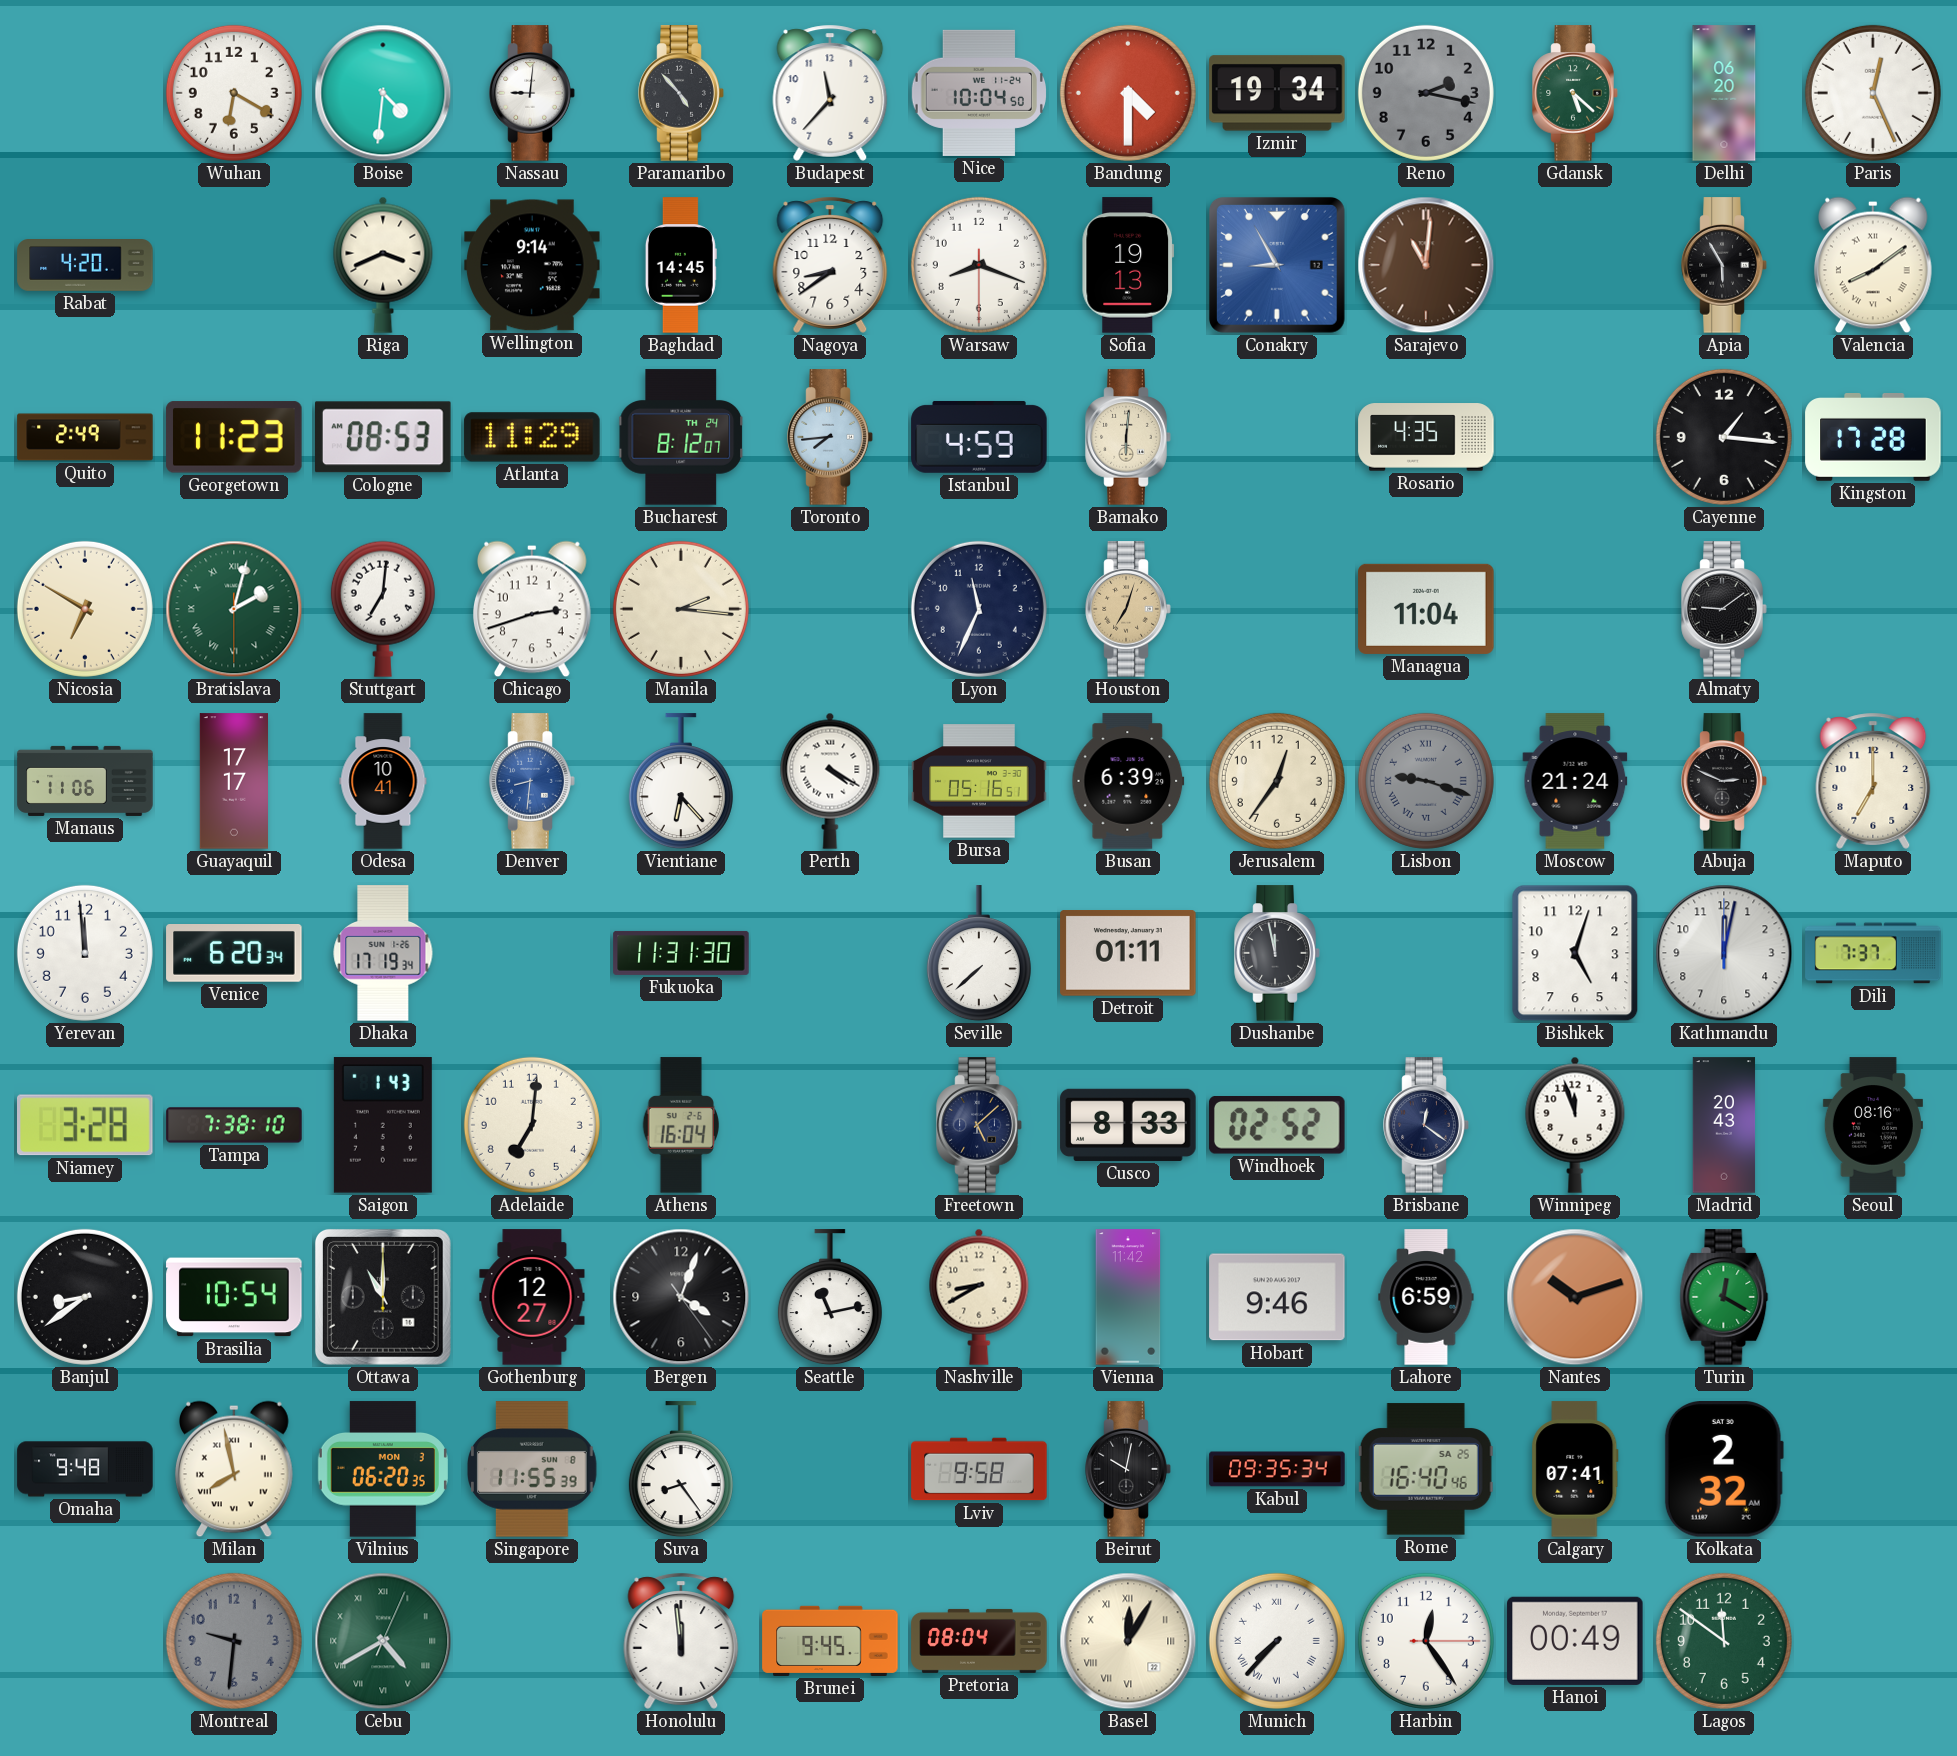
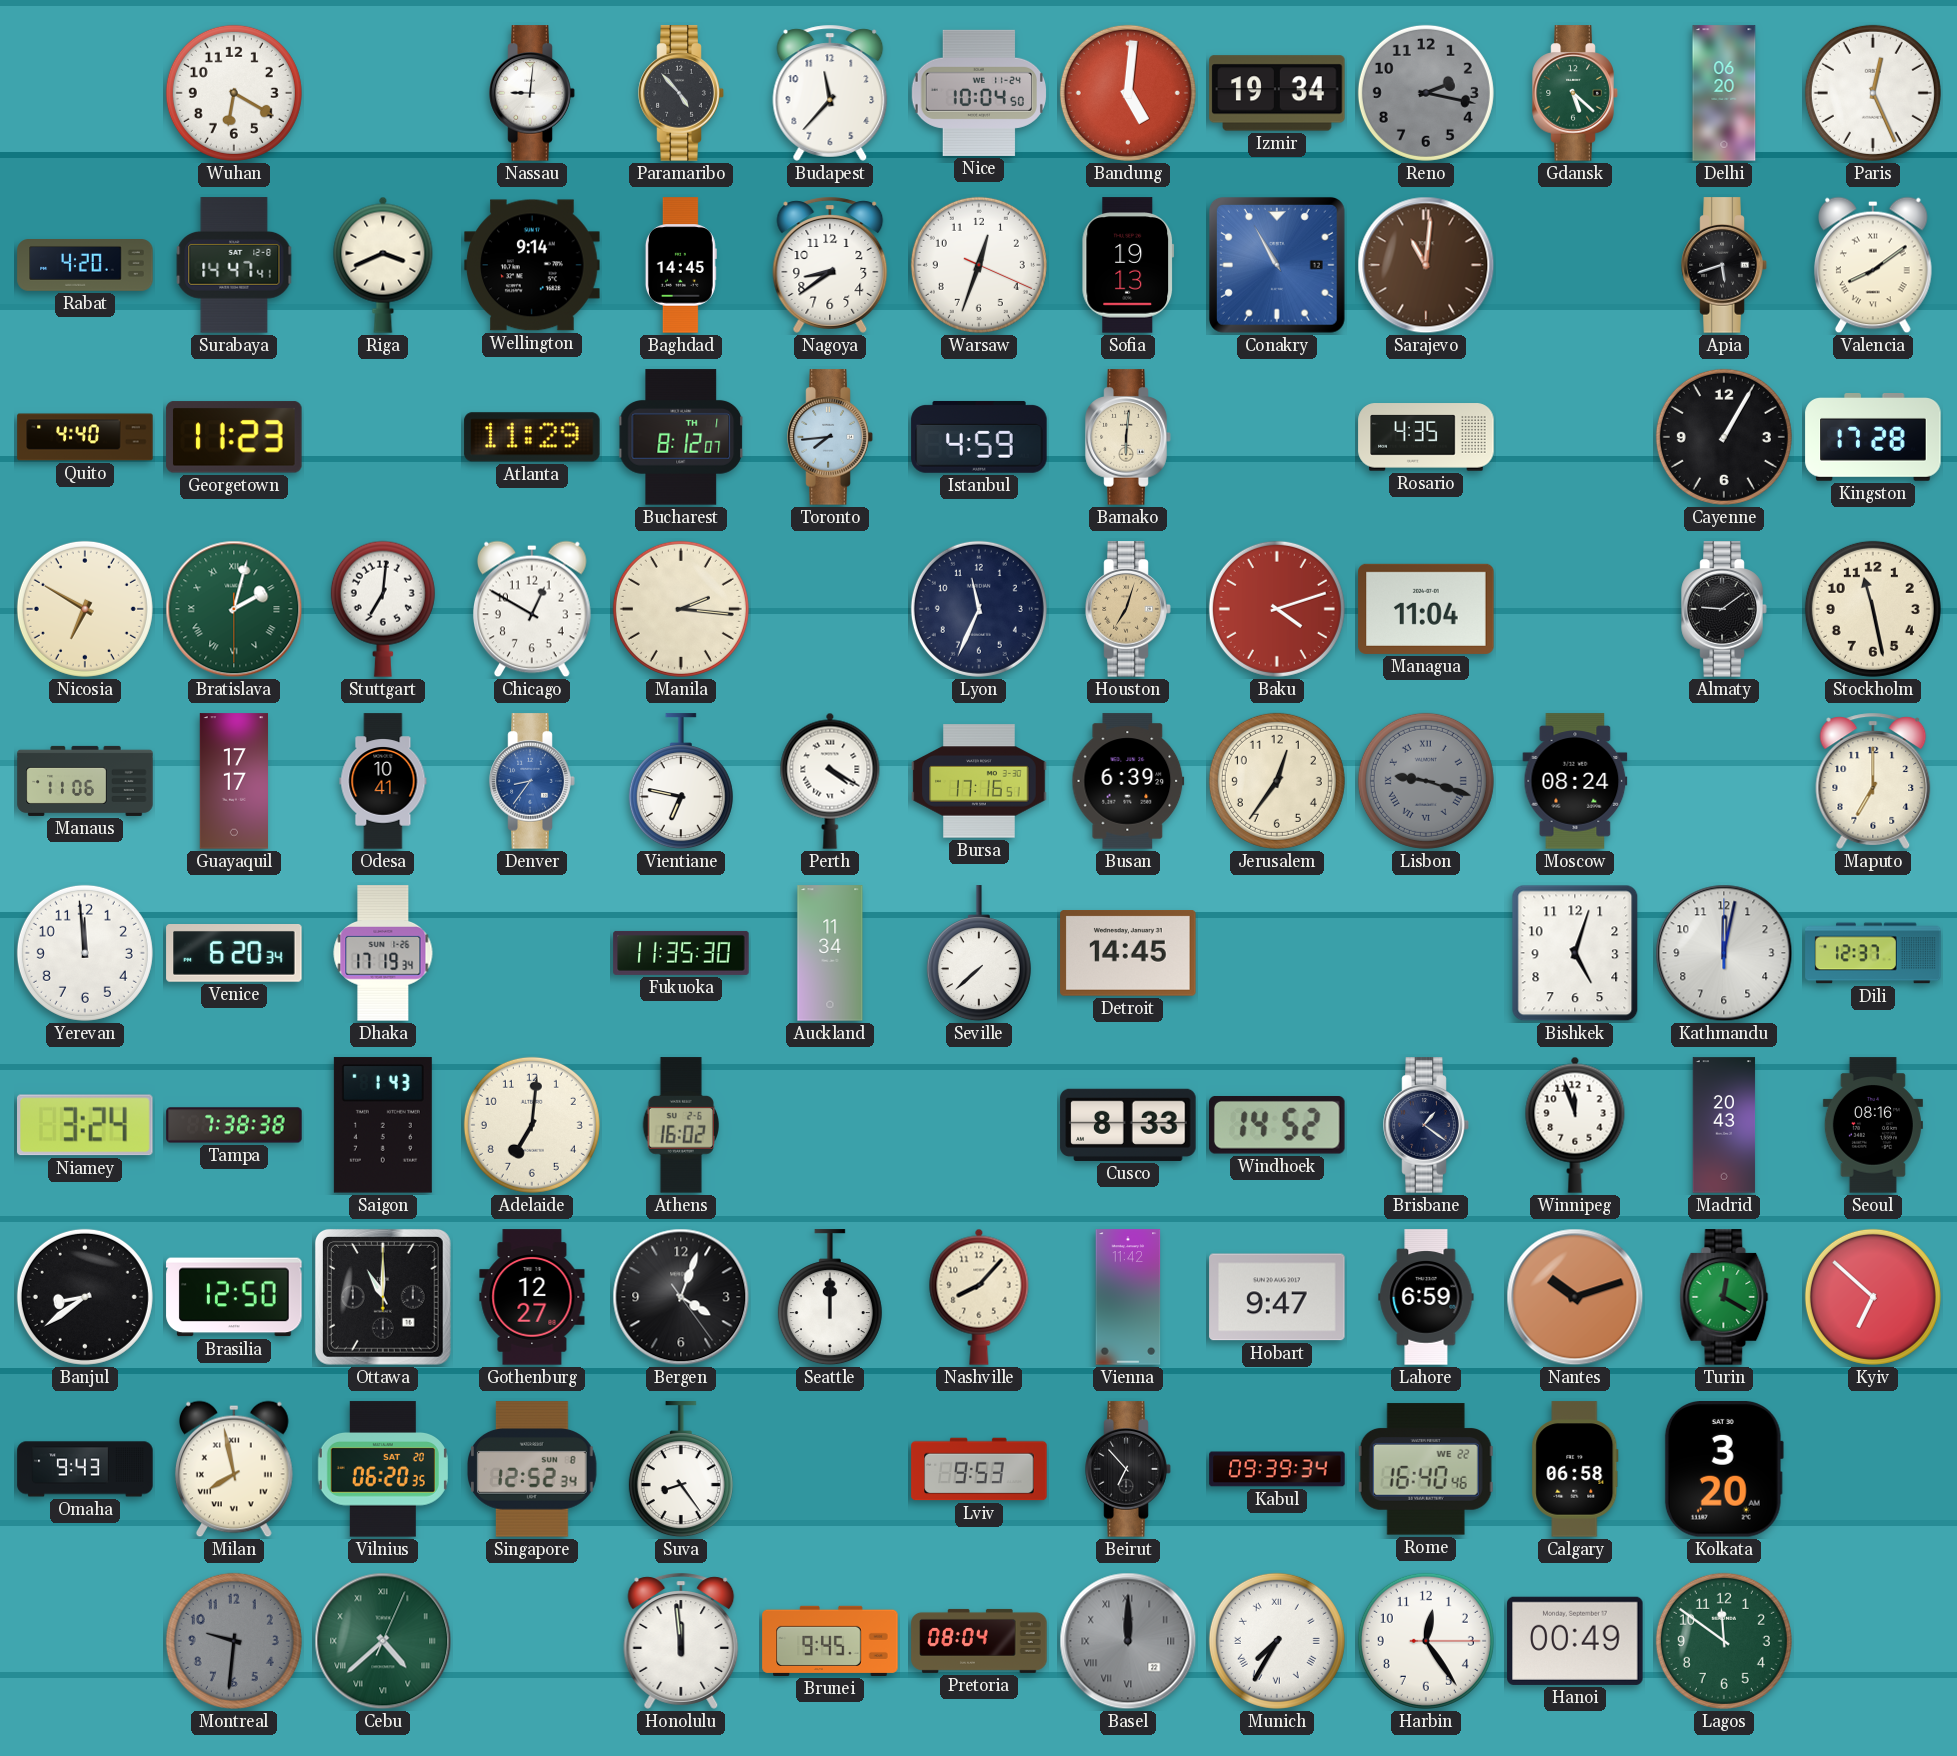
Boise: 4:31 -> none
Bandung: 4:30 -> 5:01
Surabaya: none -> 14:47
Warsaw: 8:18 -> 12:33
Conakry: 8:55 -> 10:55
Apia: 5:55 -> 5:42
Quito: 2:49 -> 4:40
Cologne: 08:53 -> none
Bucharest date: TH 24 -> TH 1
Cayenne: 1:16 -> 1:05
Chicago: 2:42 -> 12:50
Baku: none -> 4:12
Stockholm: none -> 11:28
Denver: 8:31 -> 8:36
Vientiane: 6:23 -> 6:47
Bursa: 05:16 -> 17:16
Moscow: 21:24 -> 08:24
Abuja: 2:49 -> none
Fukuoka: 11:31 -> 11:35
Auckland: none -> 11:34
Detroit: 01:11 -> 14:45
Dushanbe: 11:58 -> none
Dili: 7:37 -> 12:37
Niamey: 3:28 -> 3:24
Tampa: 7:38:10 -> 7:38:38
Athens: 16:04 -> 16:02
Freetown: 5:08 -> none
Windhoek: 02:52 -> 14:52
Brisbane: 12:21 -> 1:21
Brasilia: 10:54 -> 12:50
Seattle: 11:13 -> 12:00
Nashville: 8:40 -> 8:07
Hobart: 9:46 -> 9:47
Kyiv: none -> 6:52
Omaha: 9:48 -> 9:43
Vilnius date: MON 3 -> SAT 20
Singapore: 11:55 -> 12:52
Lviv: 9:58 -> 9:53
Beirut: 10:02 -> 6:53
Kabul: 09:35 -> 09:39
Rome date: SA 25 -> WE 22
Calgary: 07:41 -> 06:58
Kolkata: 2:32 -> 3:20
Cebu: 4:40 -> 4:38
Basel: 12:05 -> 12:00
Basel dial: cream -> grey
Munich: 7:37 -> 7:35
